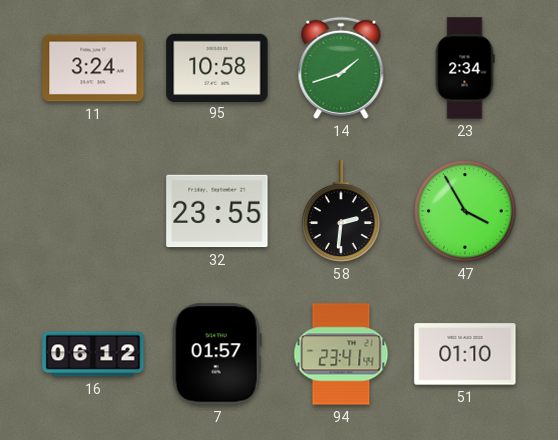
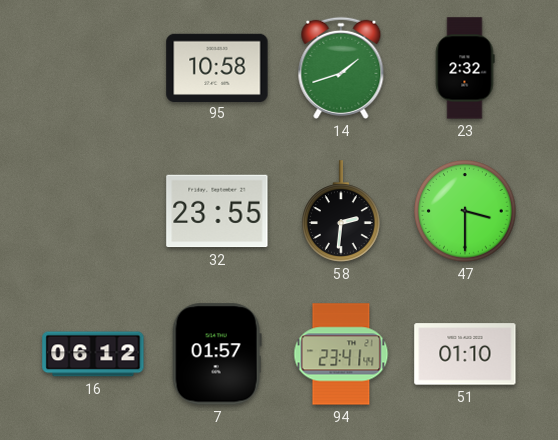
11: 3:24 -> none
23: 2:34 -> 2:32
47: 3:55 -> 3:30
